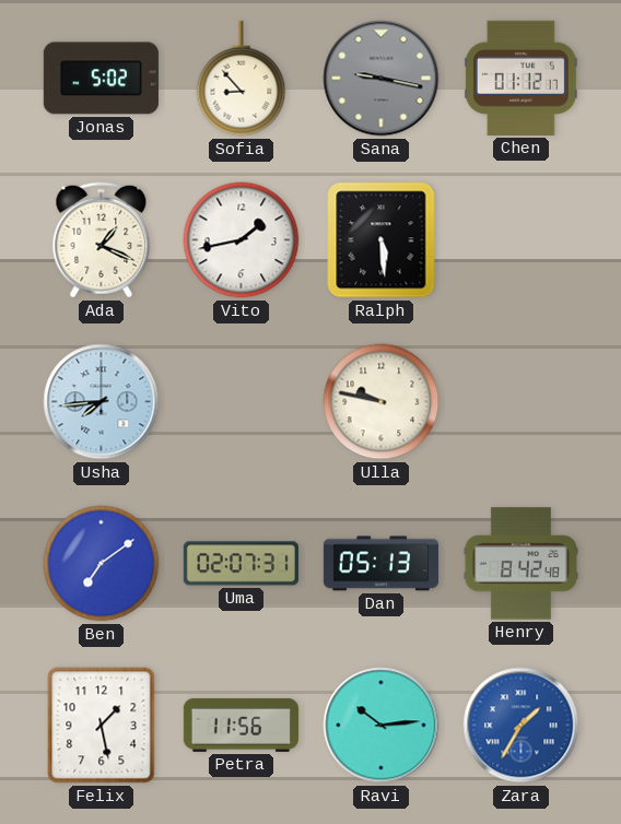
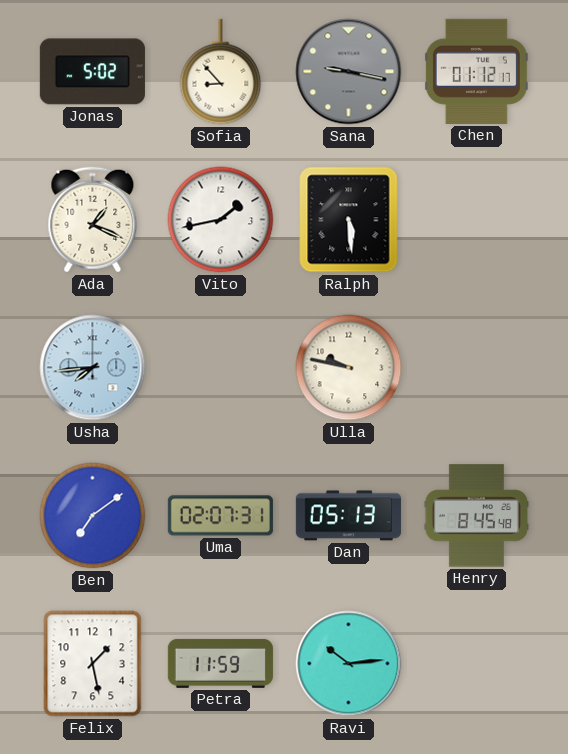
Henry: 8:42 -> 8:45
Petra: 11:56 -> 11:59
Zara: 1:35 -> none
